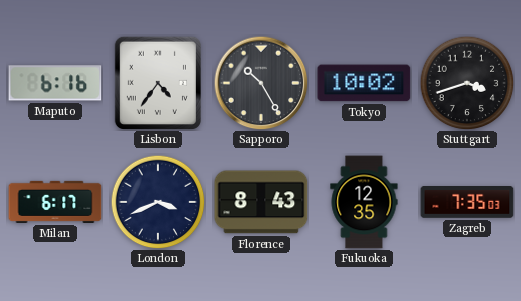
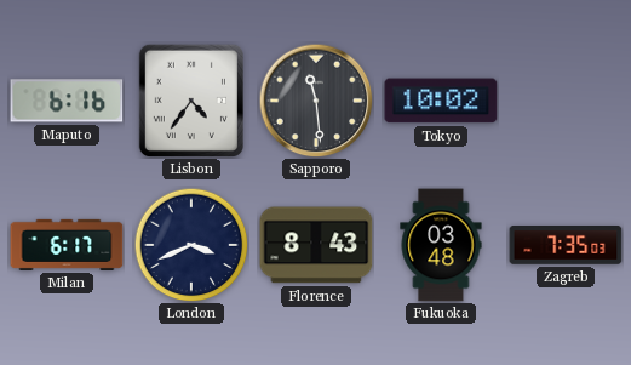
Sapporo: 10:25 -> 11:29
Stuttgart: 3:42 -> none
Fukuoka: 12:35 -> 03:48
